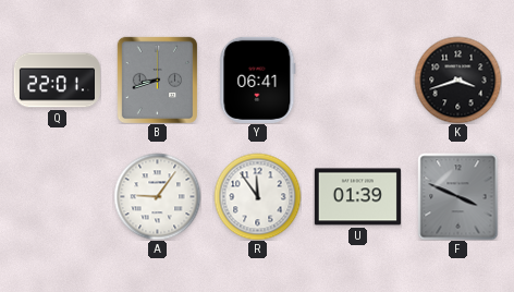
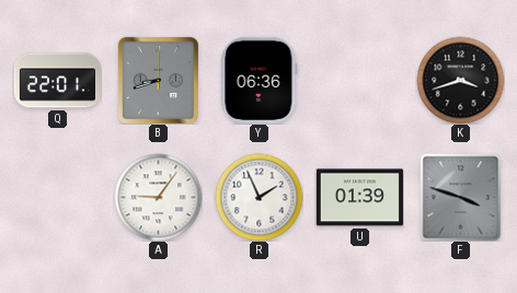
Y: 06:41 -> 06:36
R: 11:54 -> 1:56
F: 3:49 -> 3:48
